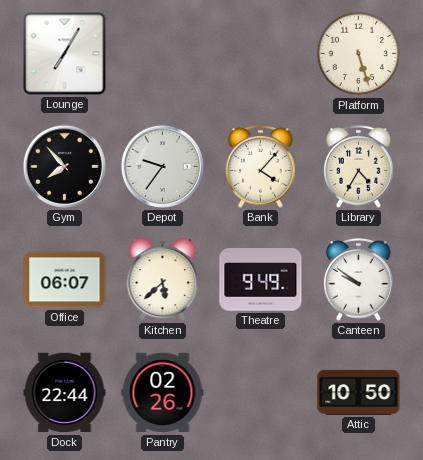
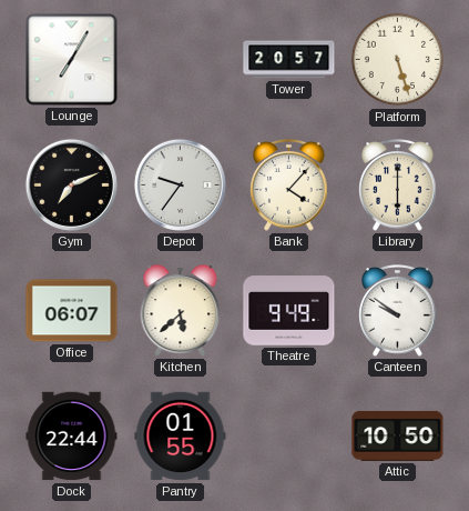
Tower: none -> 20:57
Gym: 7:53 -> 7:11
Library: 4:35 -> 6:00
Pantry: 02:26 -> 01:55
